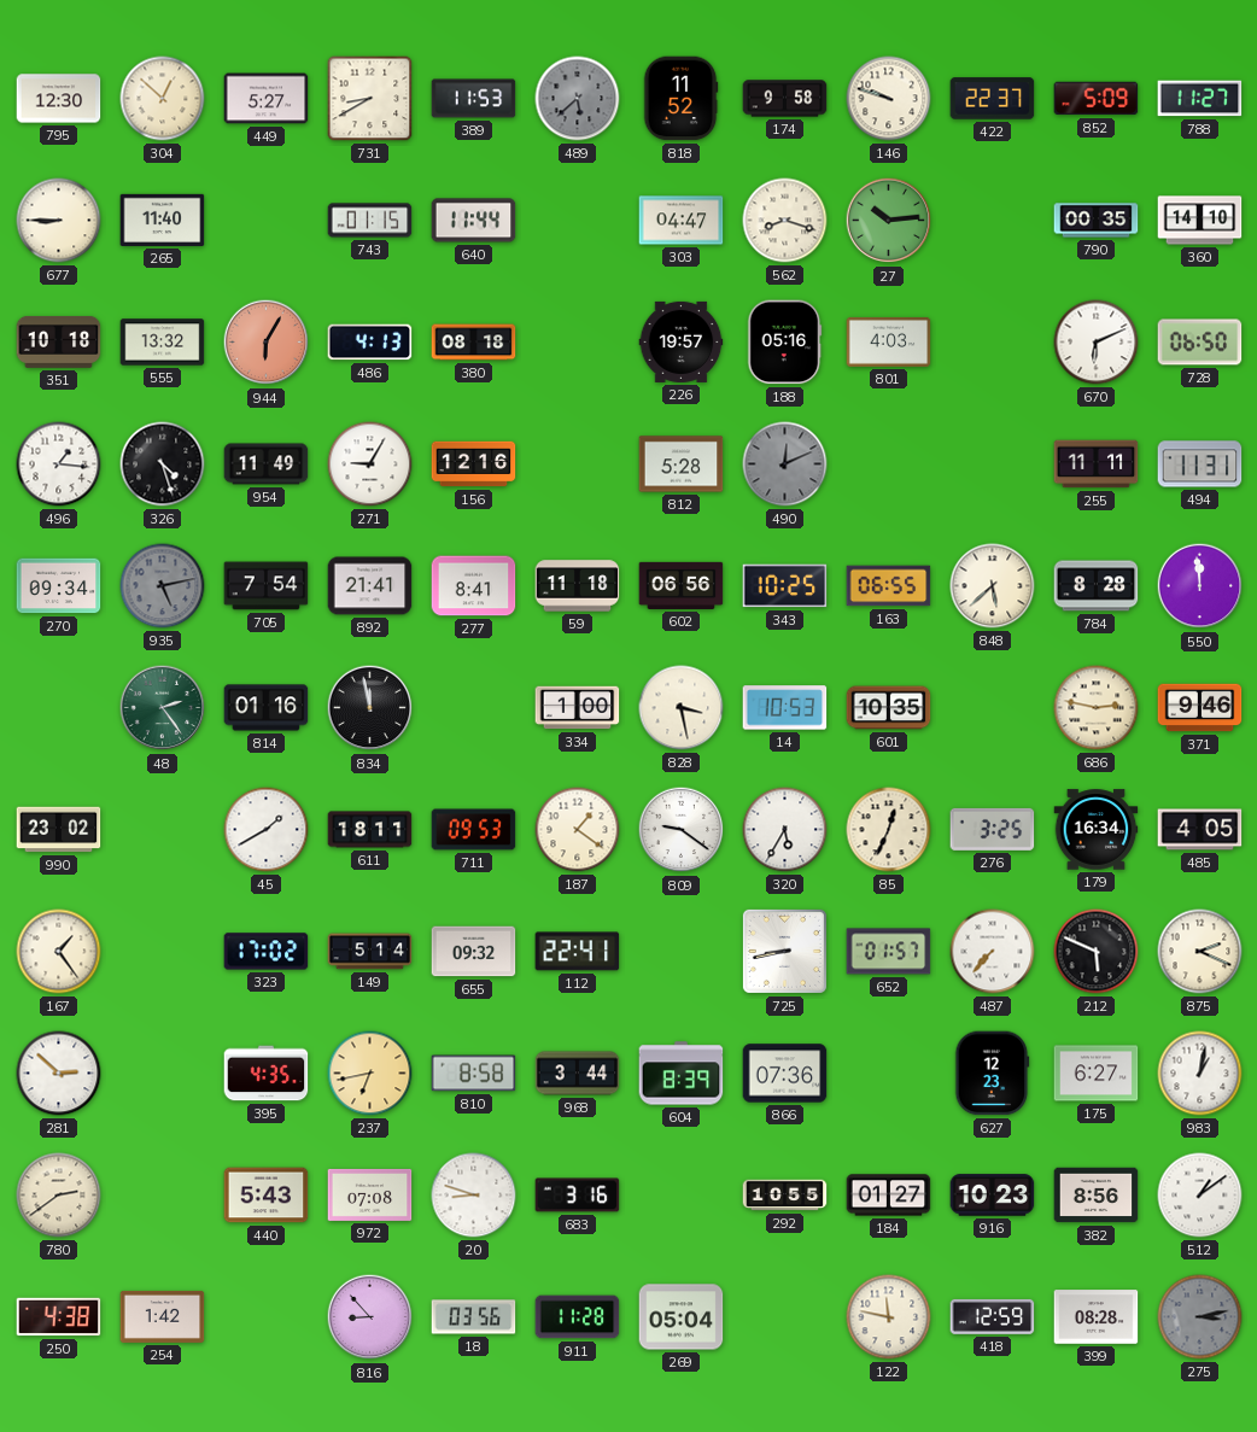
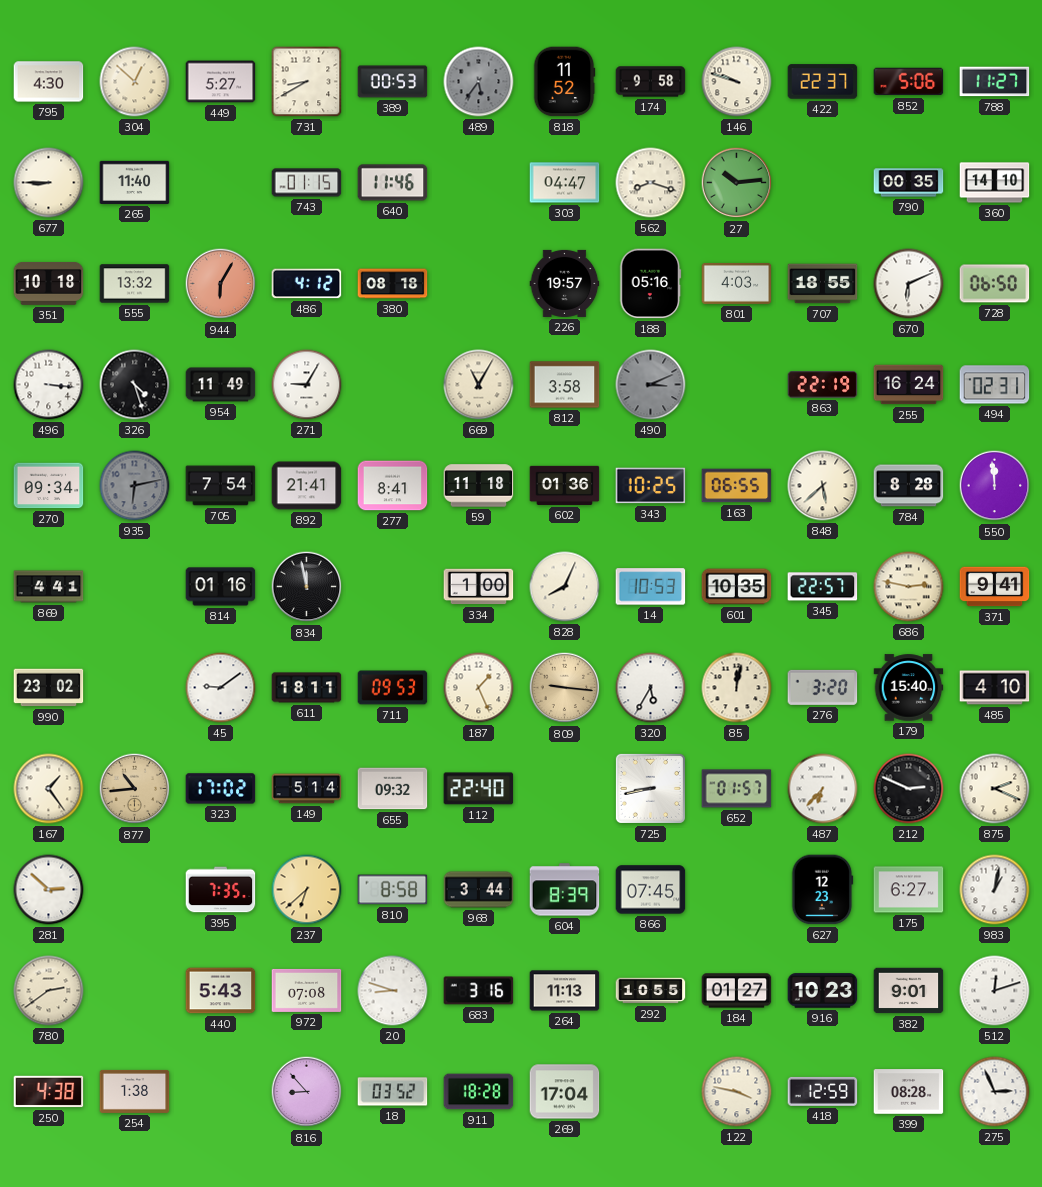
795: 12:30 -> 4:30
389: 11:53 -> 00:53
489: 5:38 -> 5:36
852: 5:09 -> 5:06
640: 11:44 -> 11:46
486: 4:13 -> 4:12
707: none -> 18:55
496: 1:16 -> 3:16
156: 12:16 -> none
669: none -> 11:05
812: 5:28 -> 3:58
490: 12:11 -> 3:11
863: none -> 22:19
255: 11:11 -> 16:24
494: 11:31 -> 02:31
935: 5:13 -> 6:13
602: 06:56 -> 01:36
869: none -> 4:41
48: 2:24 -> none
828: 3:28 -> 8:04
345: none -> 22:57
371: 9:46 -> 9:41
45: 1:40 -> 9:09
187: 1:21 -> 1:26
809: 9:21 -> 9:16
809 dial: white -> champagne
85: 12:34 -> 12:02
276: 3:25 -> 3:20
179: 16:34 -> 15:40
485: 4:05 -> 4:10
877: none -> 10:44
112: 22:41 -> 22:40
487: 7:37 -> 6:37
212: 5:49 -> 2:49
395: 4:35 -> 7:35
237: 6:43 -> 6:38
866: 07:36 -> 07:45
264: none -> 11:13
382: 8:56 -> 9:01
512: 1:09 -> 12:12
254: 1:42 -> 1:38
18: 03:56 -> 03:52
911: 11:28 -> 18:28
269: 05:04 -> 17:04
122: 11:47 -> 3:47
275: 3:13 -> 2:56
275 dial: grey -> white
